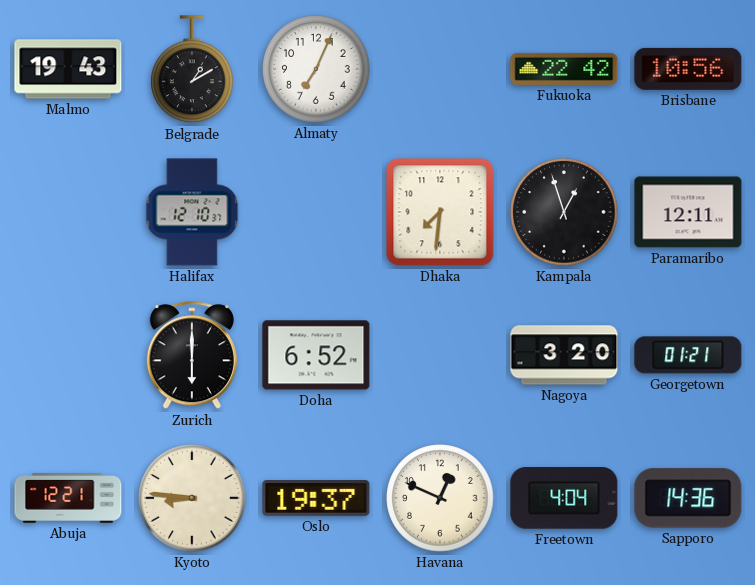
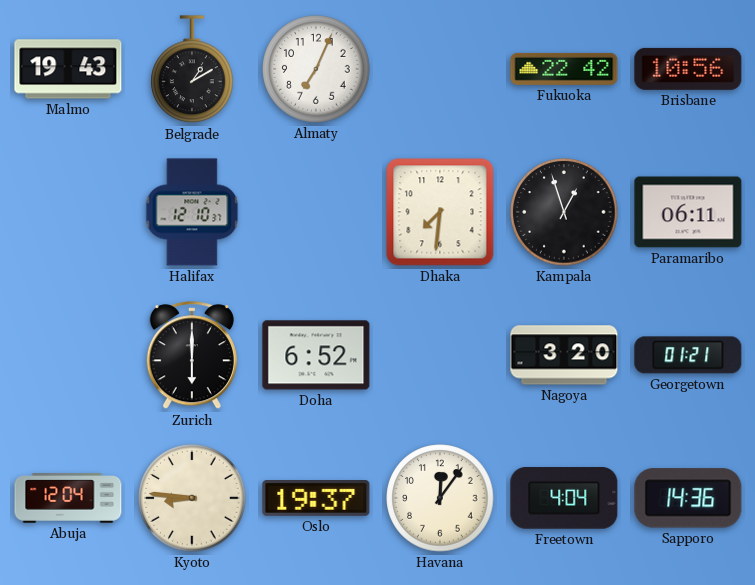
Paramaribo: 12:11 -> 06:11
Abuja: 12:21 -> 12:04
Havana: 12:49 -> 12:06
